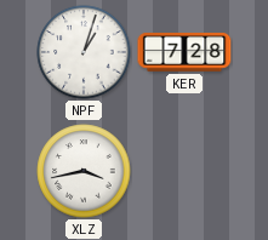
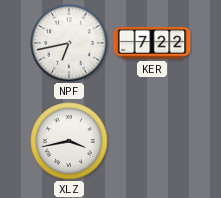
NPF: 1:03 -> 6:43
KER: 7:28 -> 7:22
